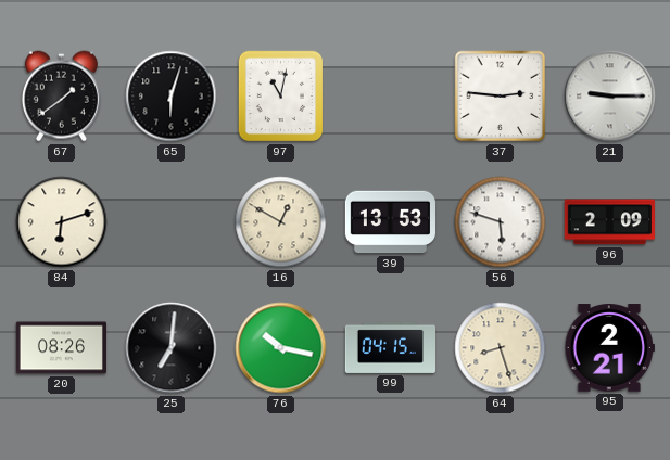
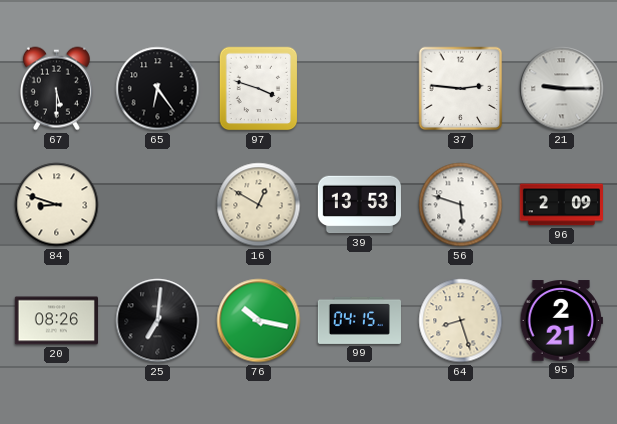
67: 1:39 -> 5:30
65: 6:03 -> 6:24
97: 11:02 -> 3:48
84: 6:12 -> 8:48
